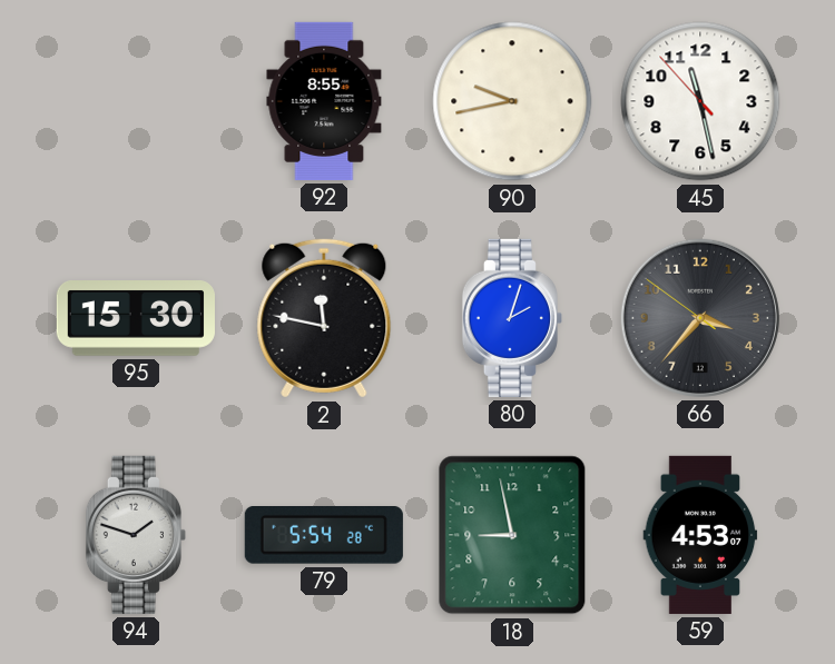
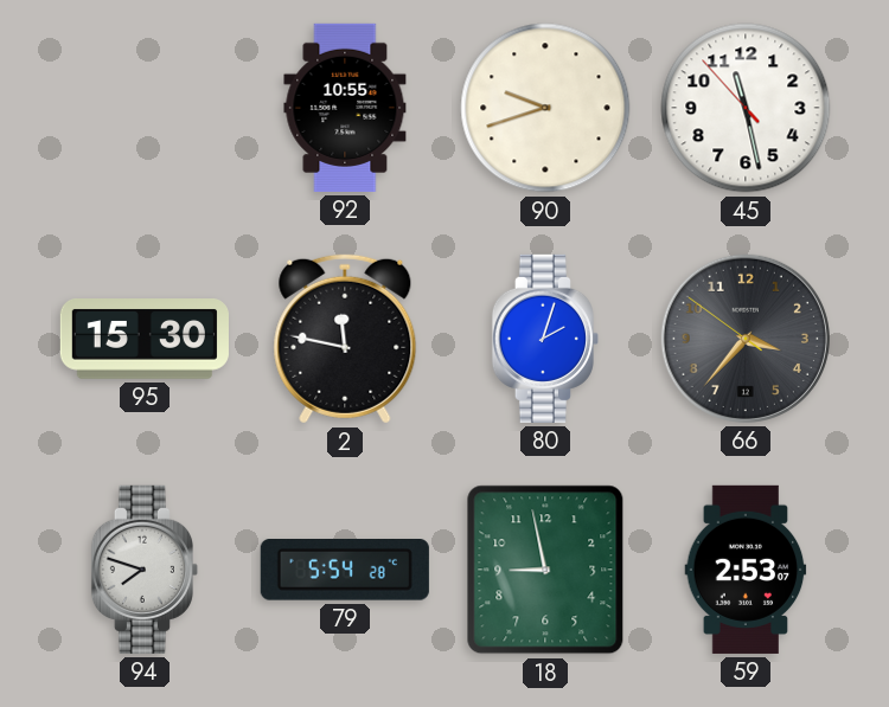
92: 8:55 -> 10:55
90: 9:43 -> 9:42
94: 1:48 -> 7:48
59: 4:53 -> 2:53
